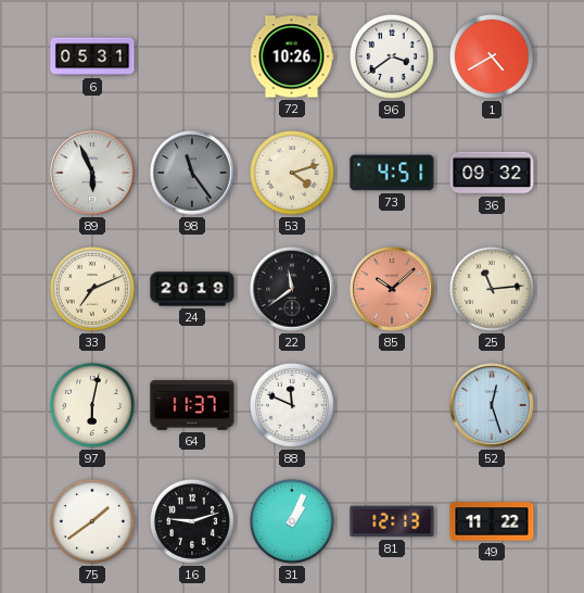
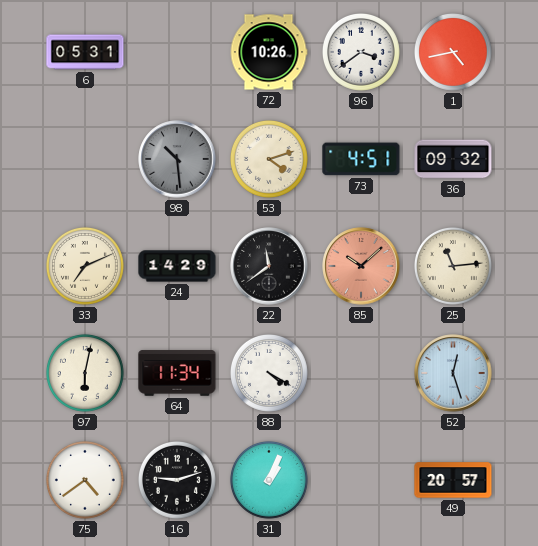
1: 4:40 -> 4:43
89: 5:56 -> none
98: 11:24 -> 10:29
24: 20:19 -> 14:29
64: 11:37 -> 11:34
88: 11:49 -> 4:20
75: 1:39 -> 4:39
81: 12:13 -> none
49: 11:22 -> 20:57
